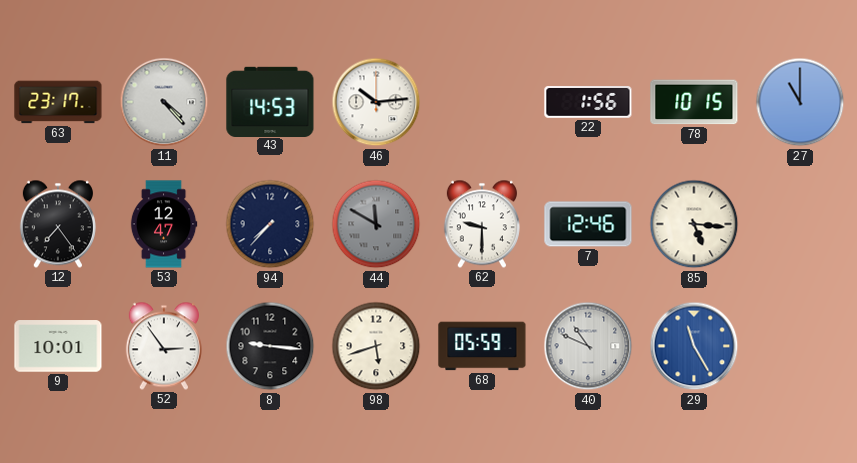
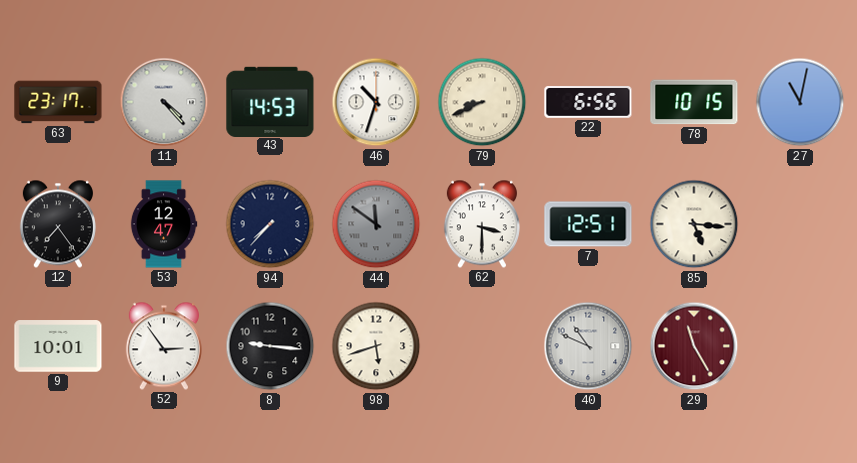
46: 10:14 -> 10:33
79: none -> 8:41
22: 1:56 -> 6:56
27: 11:00 -> 11:02
44: 11:50 -> 11:51
62: 9:30 -> 3:30
7: 12:46 -> 12:51
68: 05:59 -> none
29 dial: blue -> burgundy
